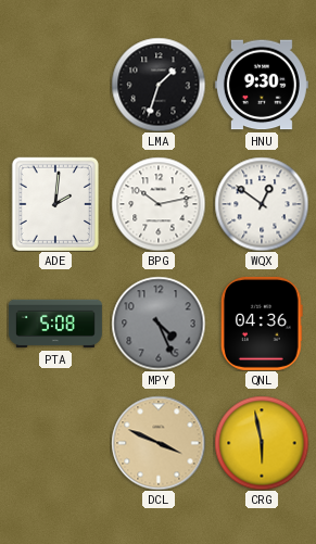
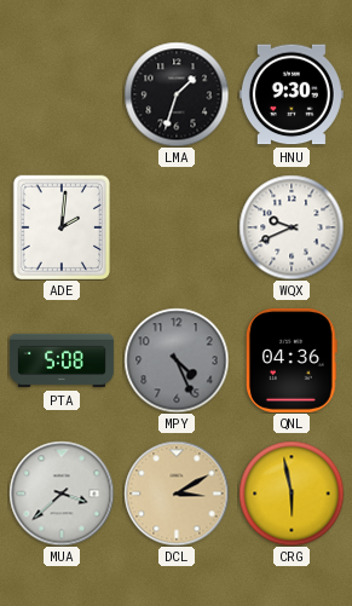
BPG: 10:13 -> none
WQX: 12:51 -> 9:41
MUA: none -> 3:38
DCL: 3:49 -> 3:10
